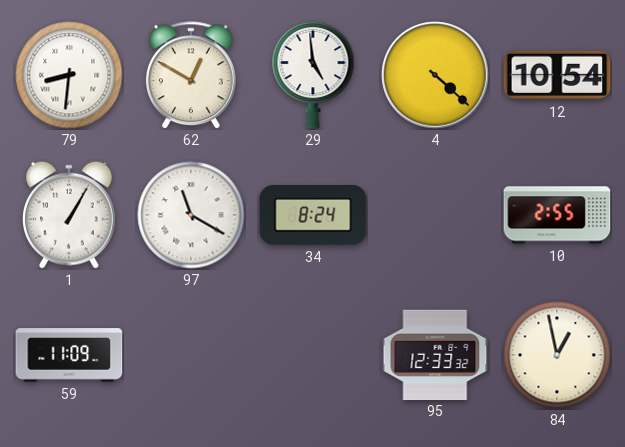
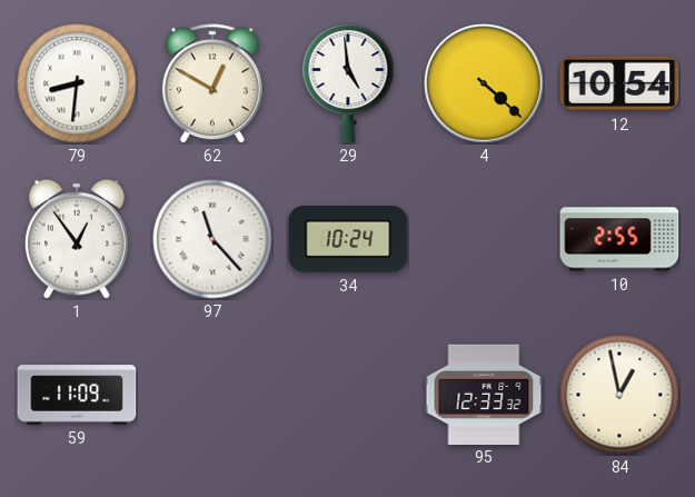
1: 1:05 -> 12:54
97: 11:20 -> 11:23
34: 8:24 -> 10:24
